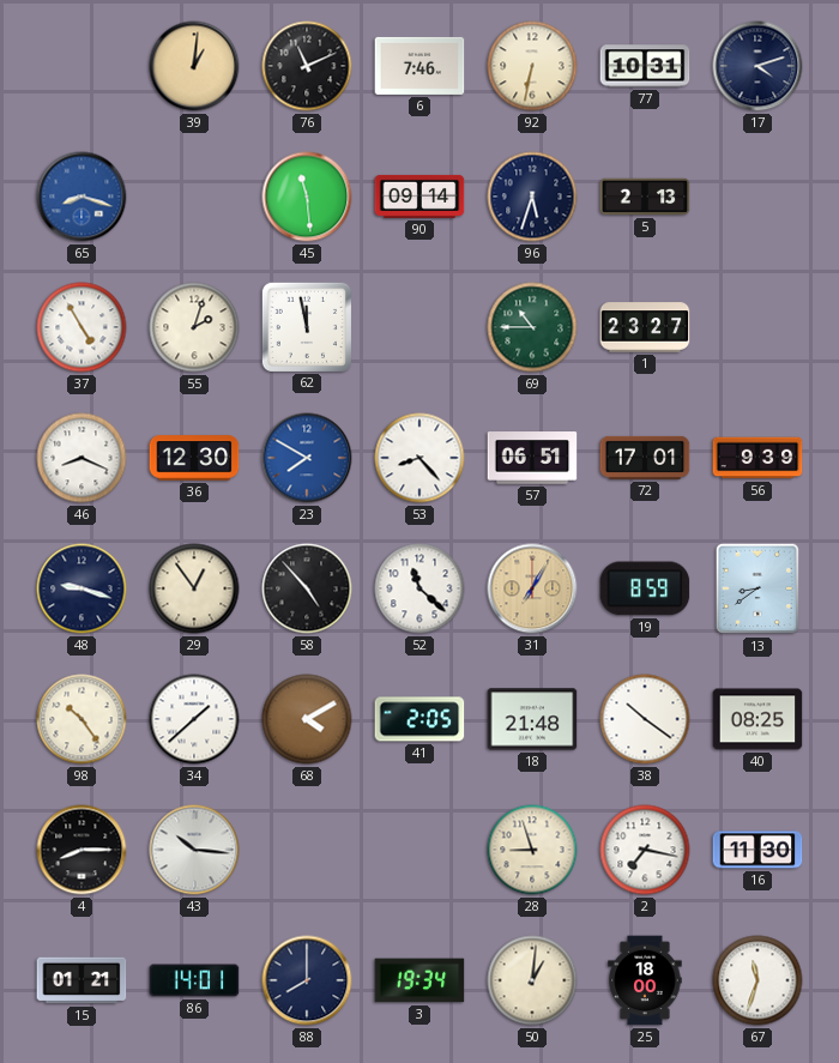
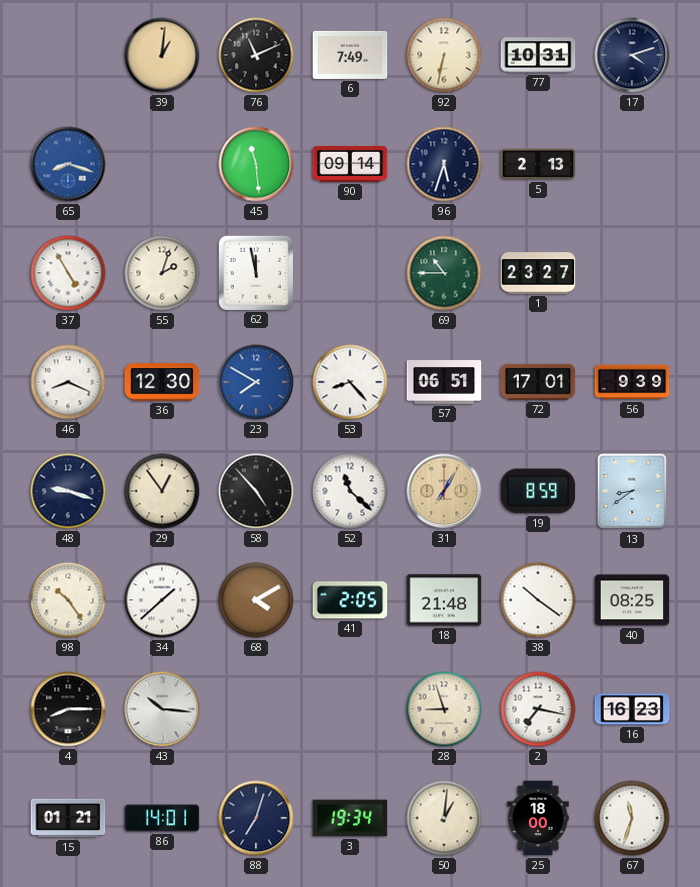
6: 7:46 -> 7:49
16: 11:30 -> 16:23
88: 8:00 -> 7:03
